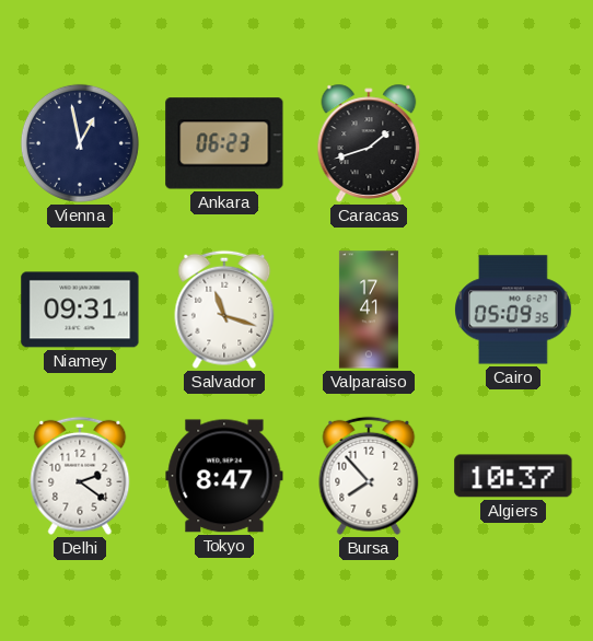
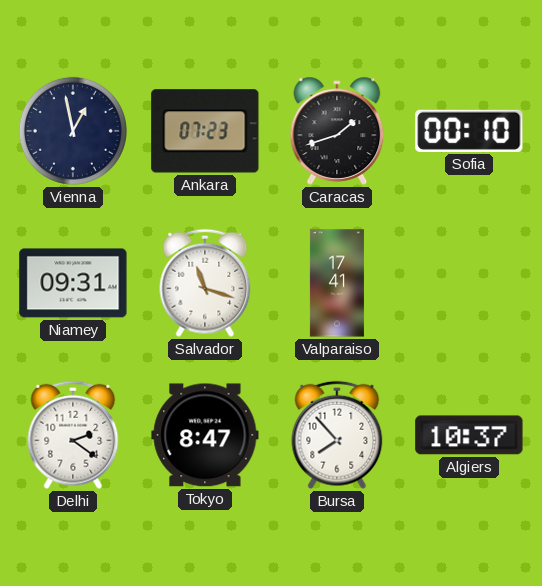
Ankara: 06:23 -> 07:23
Sofia: none -> 00:10
Cairo: 05:09 -> none
